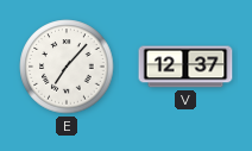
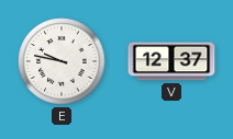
E: 7:07 -> 9:47
